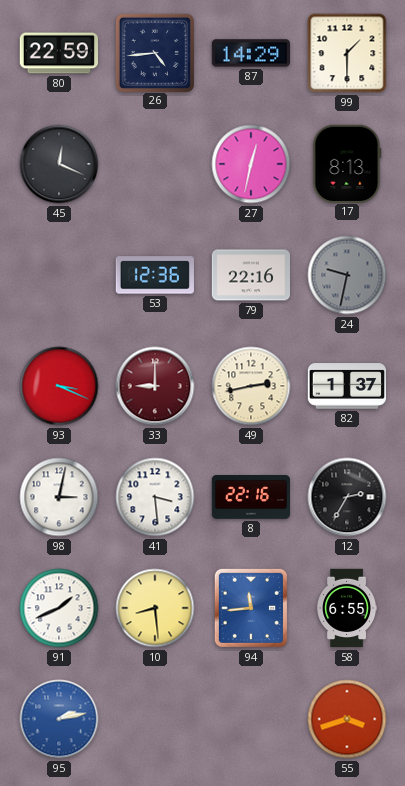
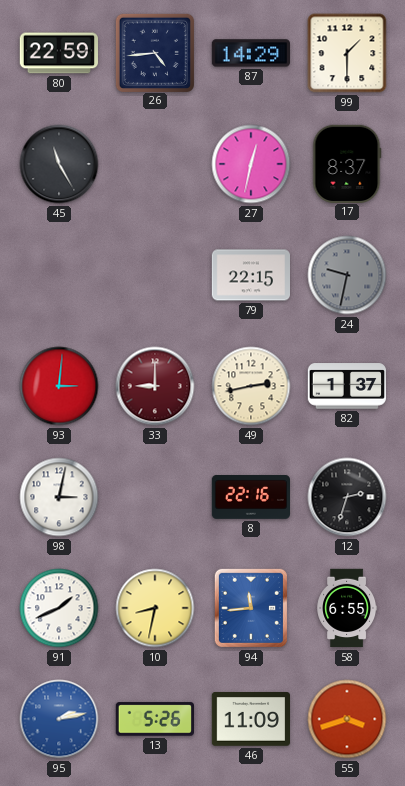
45: 12:19 -> 11:25
17: 8:13 -> 8:37
53: 12:36 -> none
79: 22:16 -> 22:15
93: 3:19 -> 3:01
41: 3:29 -> none
12: 2:35 -> 2:33
10: 8:29 -> 8:32
13: none -> 5:26
46: none -> 11:09
